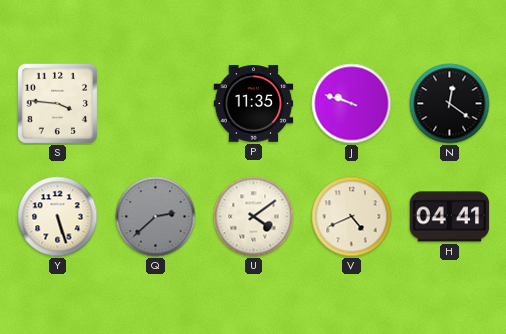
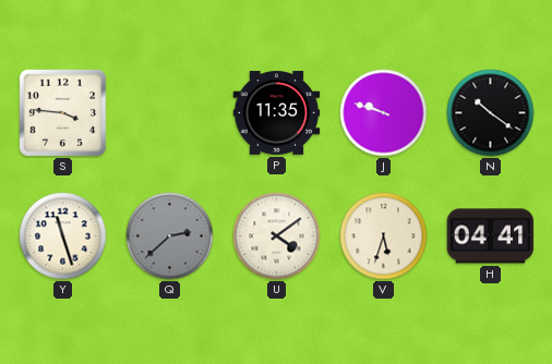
N: 12:21 -> 10:21
Y: 5:27 -> 11:27
V: 4:41 -> 5:33
